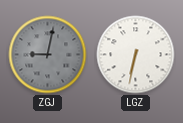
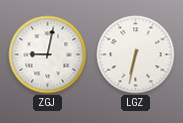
ZGJ dial: grey -> white
